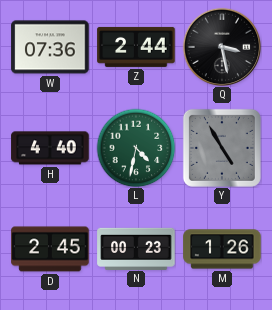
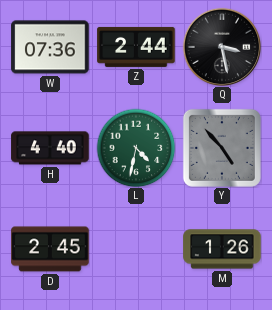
Y: 4:55 -> 4:53
N: 00:23 -> none
